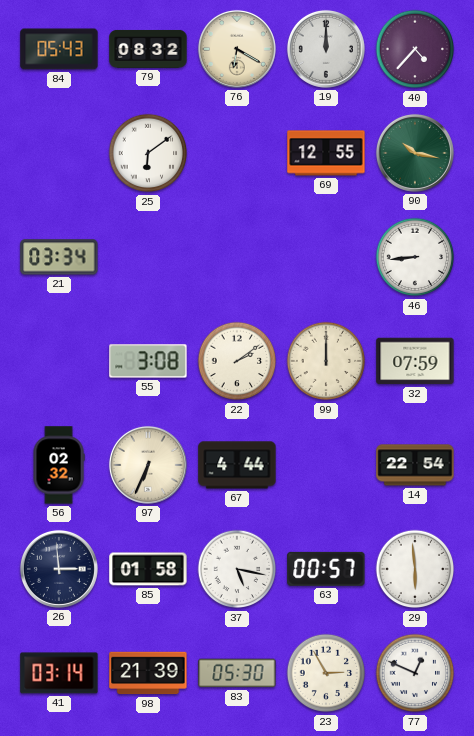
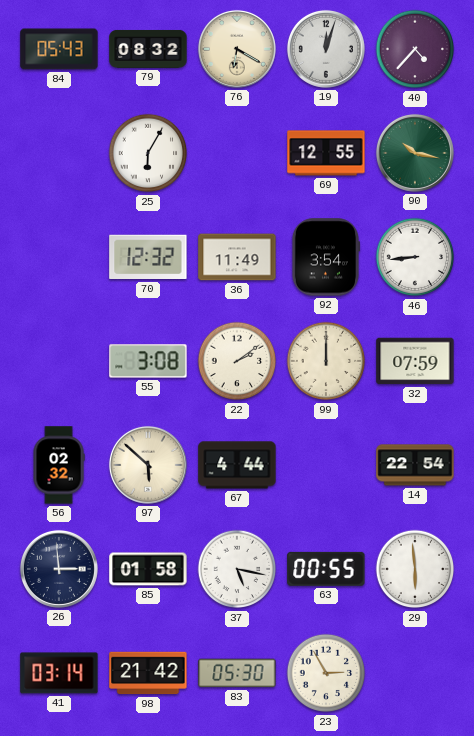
19: 12:00 -> 12:03
25: 6:09 -> 6:05
21: 03:34 -> none
70: none -> 12:32
36: none -> 11:49
92: none -> 3:54
97: 6:34 -> 5:52
63: 00:57 -> 00:55
98: 21:39 -> 21:42
77: 12:49 -> none
